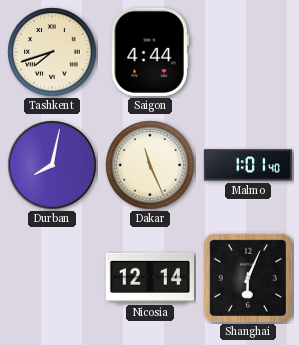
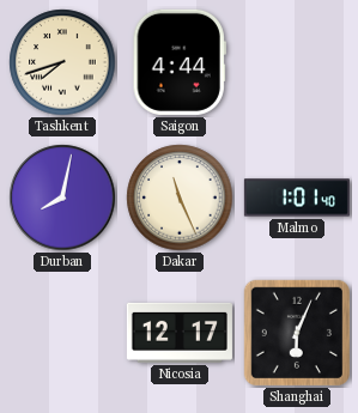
Nicosia: 12:14 -> 12:17
